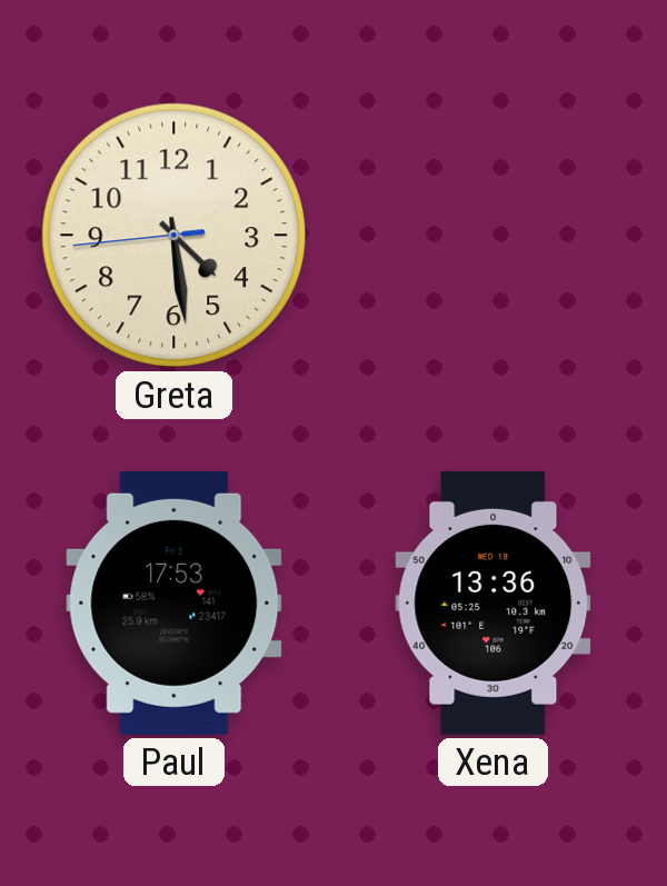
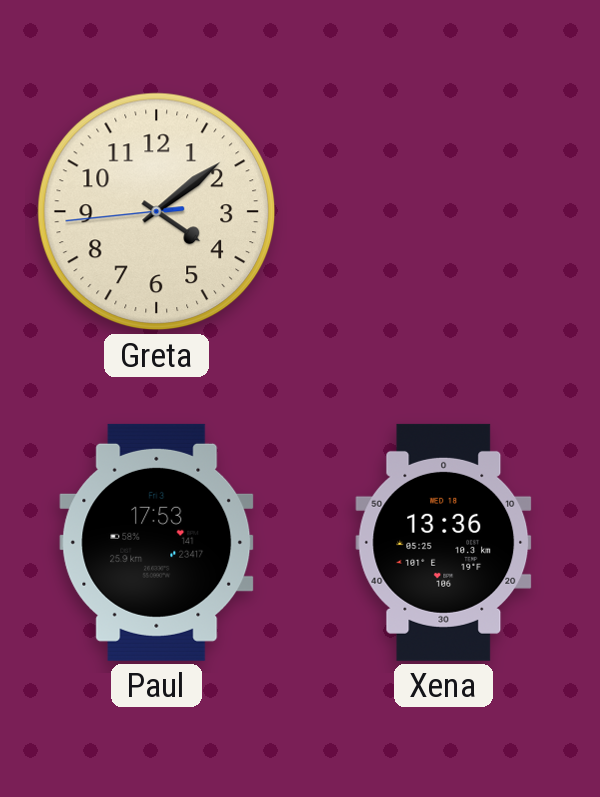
Greta: 4:28 -> 4:08
